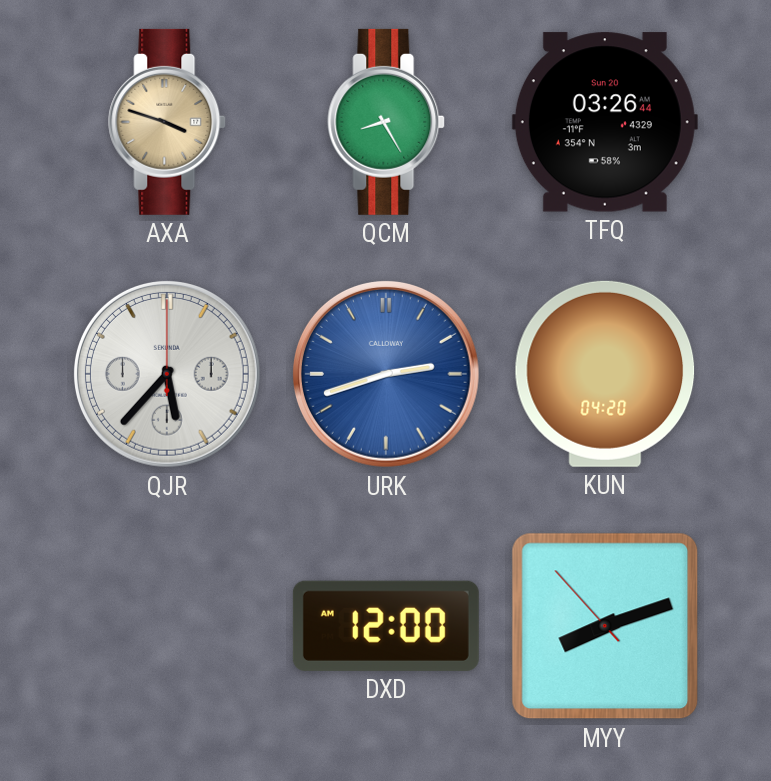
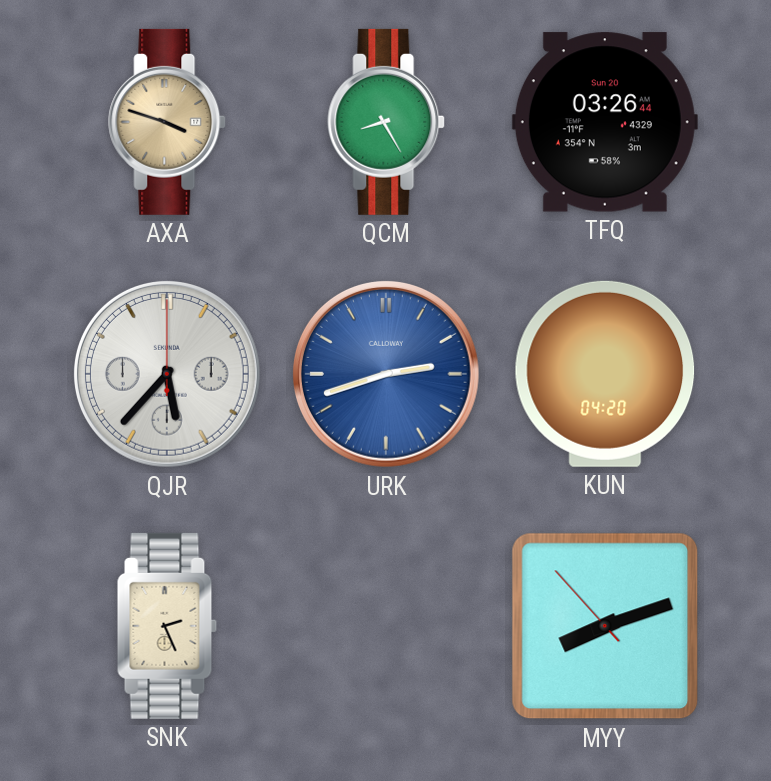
SNK: none -> 2:26
DXD: 12:00 -> none
